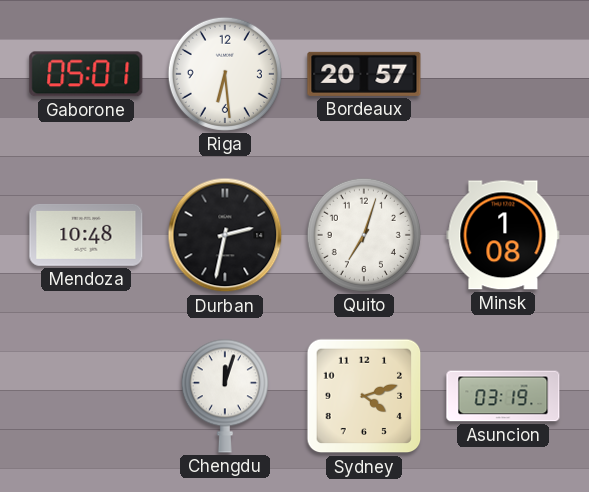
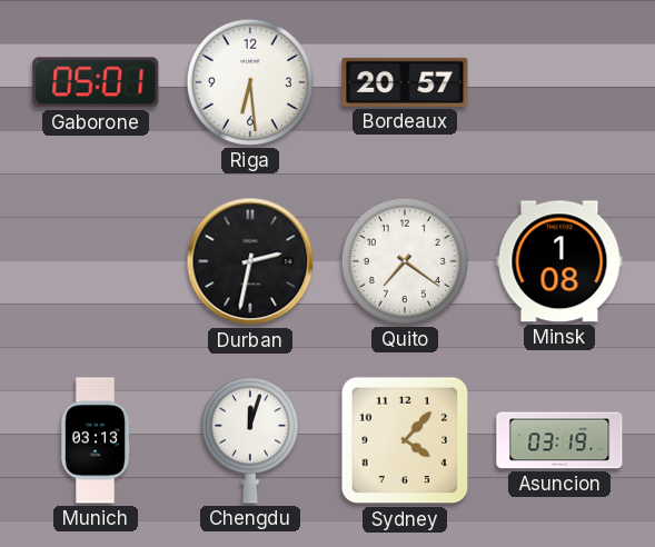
Mendoza: 10:48 -> none
Quito: 7:03 -> 7:21
Munich: none -> 03:13
Sydney: 4:12 -> 4:07
